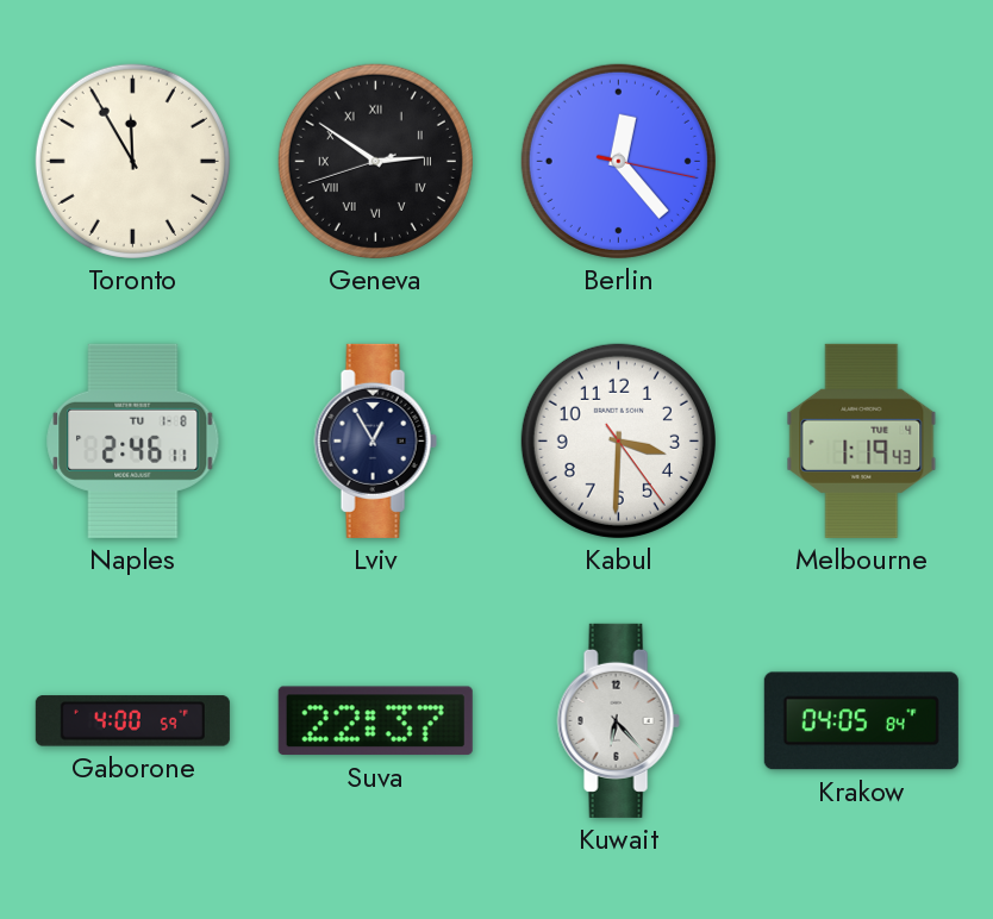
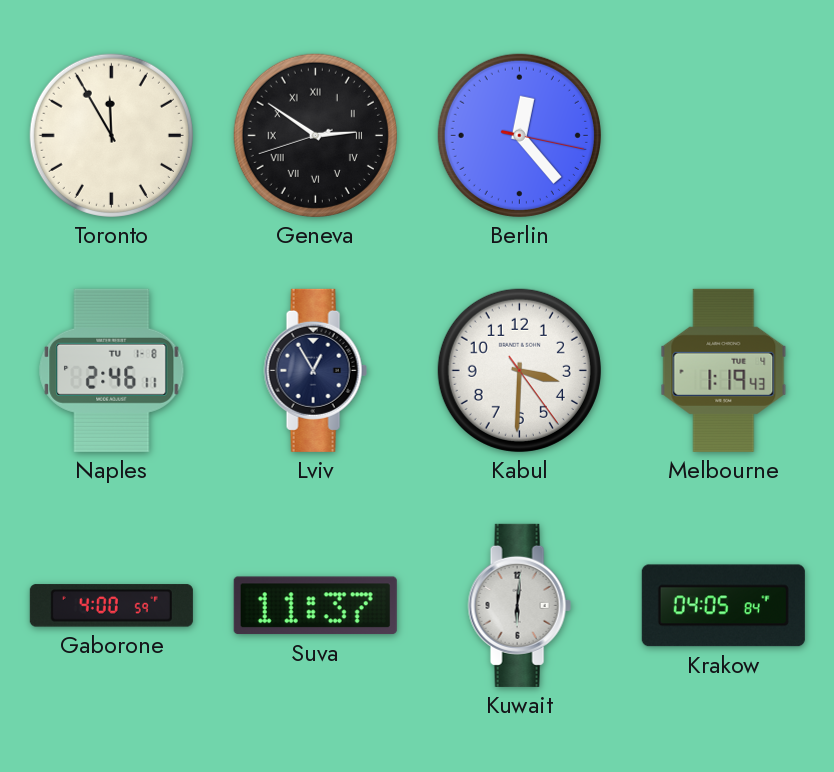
Suva: 22:37 -> 11:37
Kuwait: 6:23 -> 6:01
